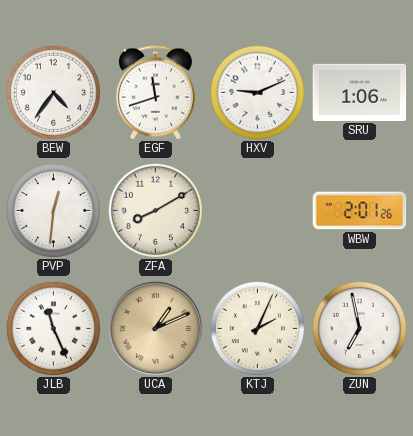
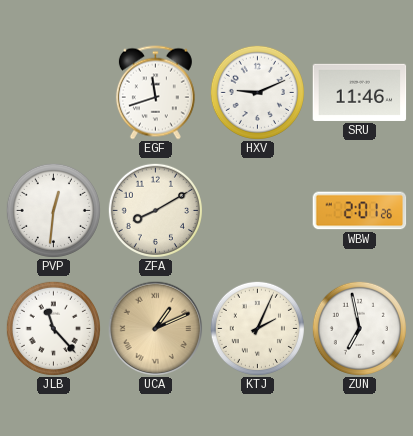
BEW: 4:36 -> none
SRU: 1:06 -> 11:46
JLB: 11:26 -> 11:23
